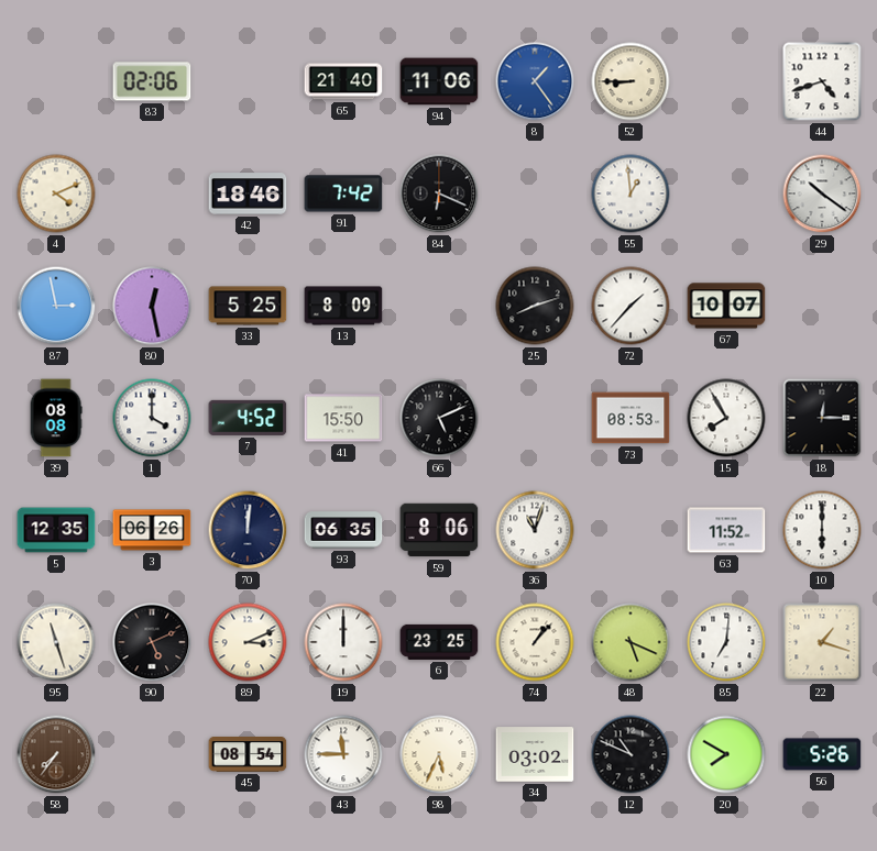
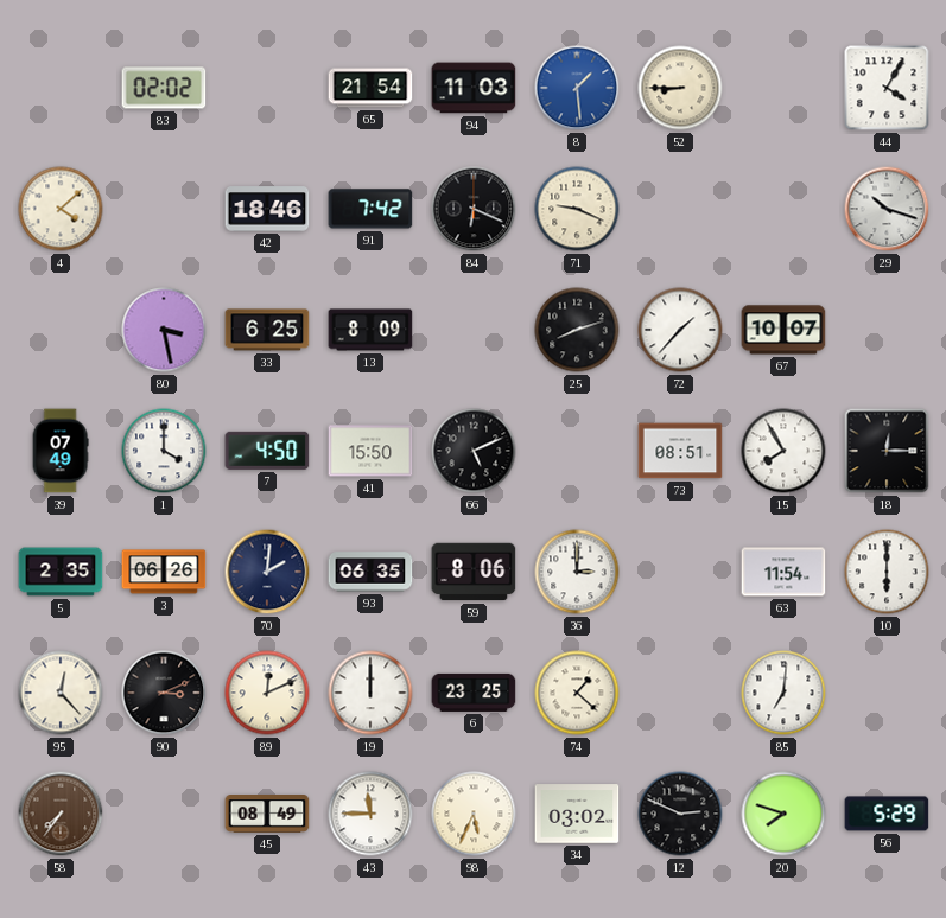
83: 02:06 -> 02:02
65: 21:40 -> 21:54
94: 11:06 -> 11:03
8: 1:24 -> 1:29
44: 4:42 -> 4:05
4: 4:11 -> 4:08
71: none -> 9:19
55: 12:59 -> none
29: 10:21 -> 10:18
87: 2:58 -> none
80: 12:28 -> 3:28
33: 5:25 -> 6:25
39: 08:08 -> 07:49
7: 4:52 -> 4:50
73: 08:53 -> 08:51
5: 12:35 -> 2:35
70: 12:01 -> 2:01
36: 11:03 -> 3:00
63: 11:52 -> 11:54
95: 11:27 -> 12:23
90: 5:11 -> 3:11
89: 3:11 -> 12:11
74: 1:07 -> 1:22
48: 5:19 -> none
22: 1:18 -> none
45: 08:54 -> 08:49
12: 10:49 -> 2:49
20: 7:50 -> 7:48
56: 5:26 -> 5:29
